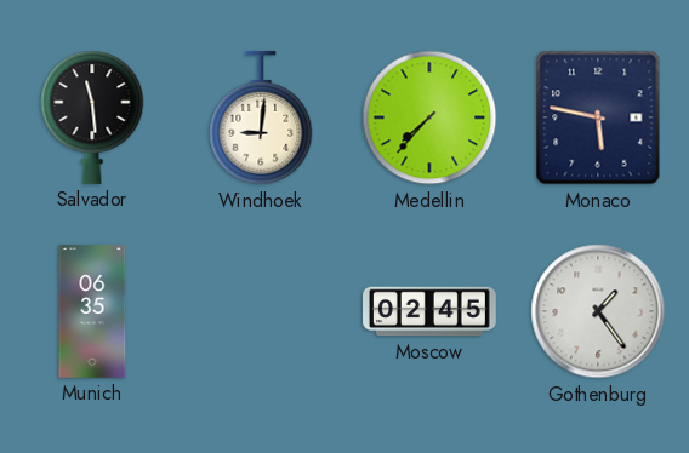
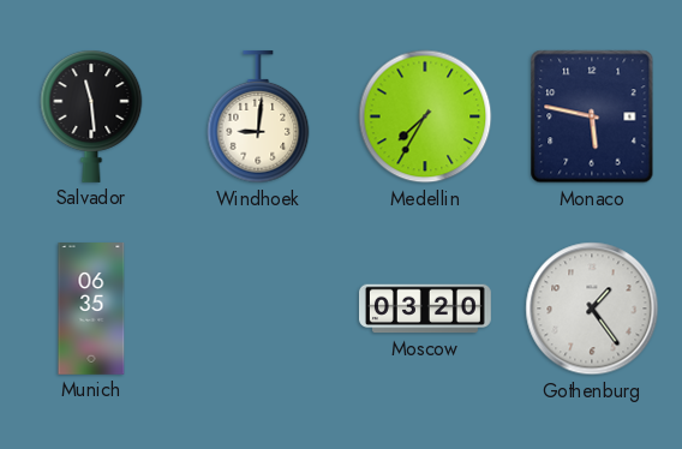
Medellin: 7:37 -> 7:35
Moscow: 02:45 -> 03:20
